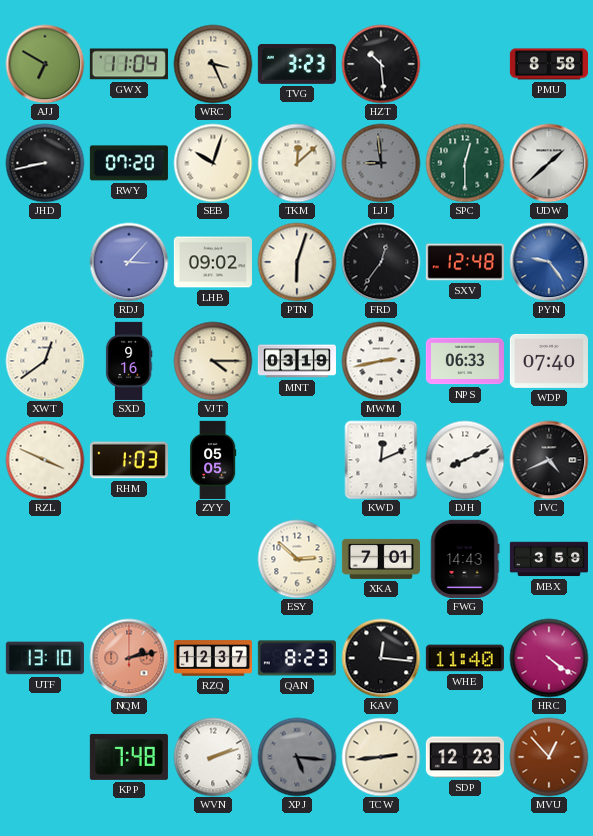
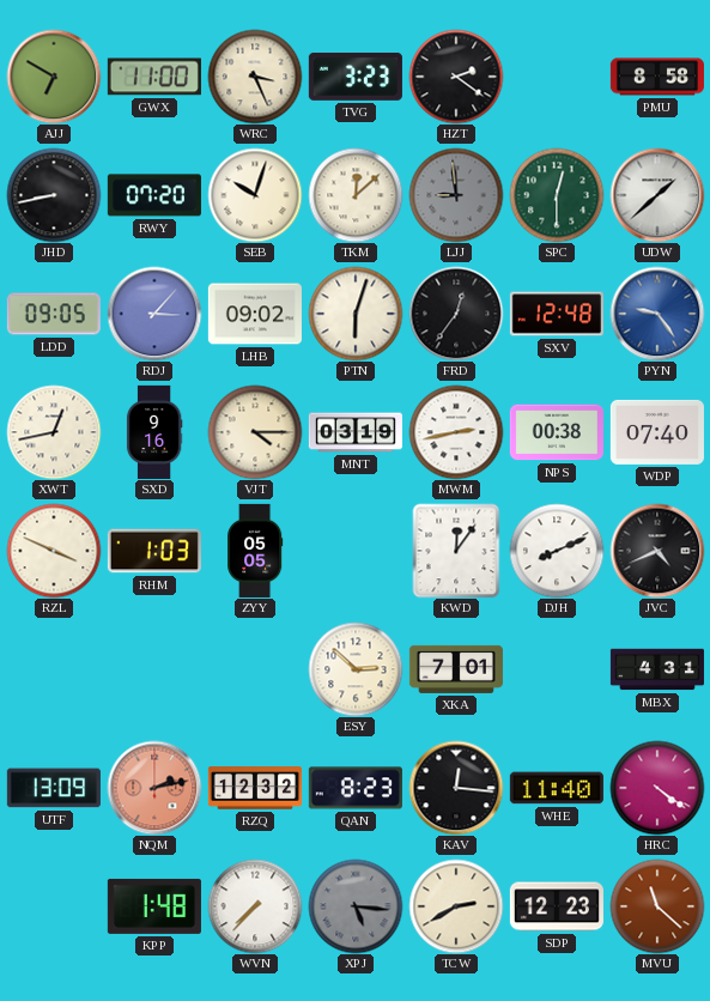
GWX: 11:04 -> 11:00
HZT: 10:29 -> 2:21
LDD: none -> 09:05
XWT: 12:39 -> 12:43
NPS: 06:33 -> 00:38
KWD: 12:11 -> 12:06
FWG: 14:43 -> none
MBX: 3:59 -> 4:31
UTF: 13:10 -> 13:09
RZQ: 12:37 -> 12:32
KPP: 7:48 -> 1:48
WVN: 2:12 -> 7:37
TCW: 2:44 -> 2:40
MVU: 12:53 -> 11:22
